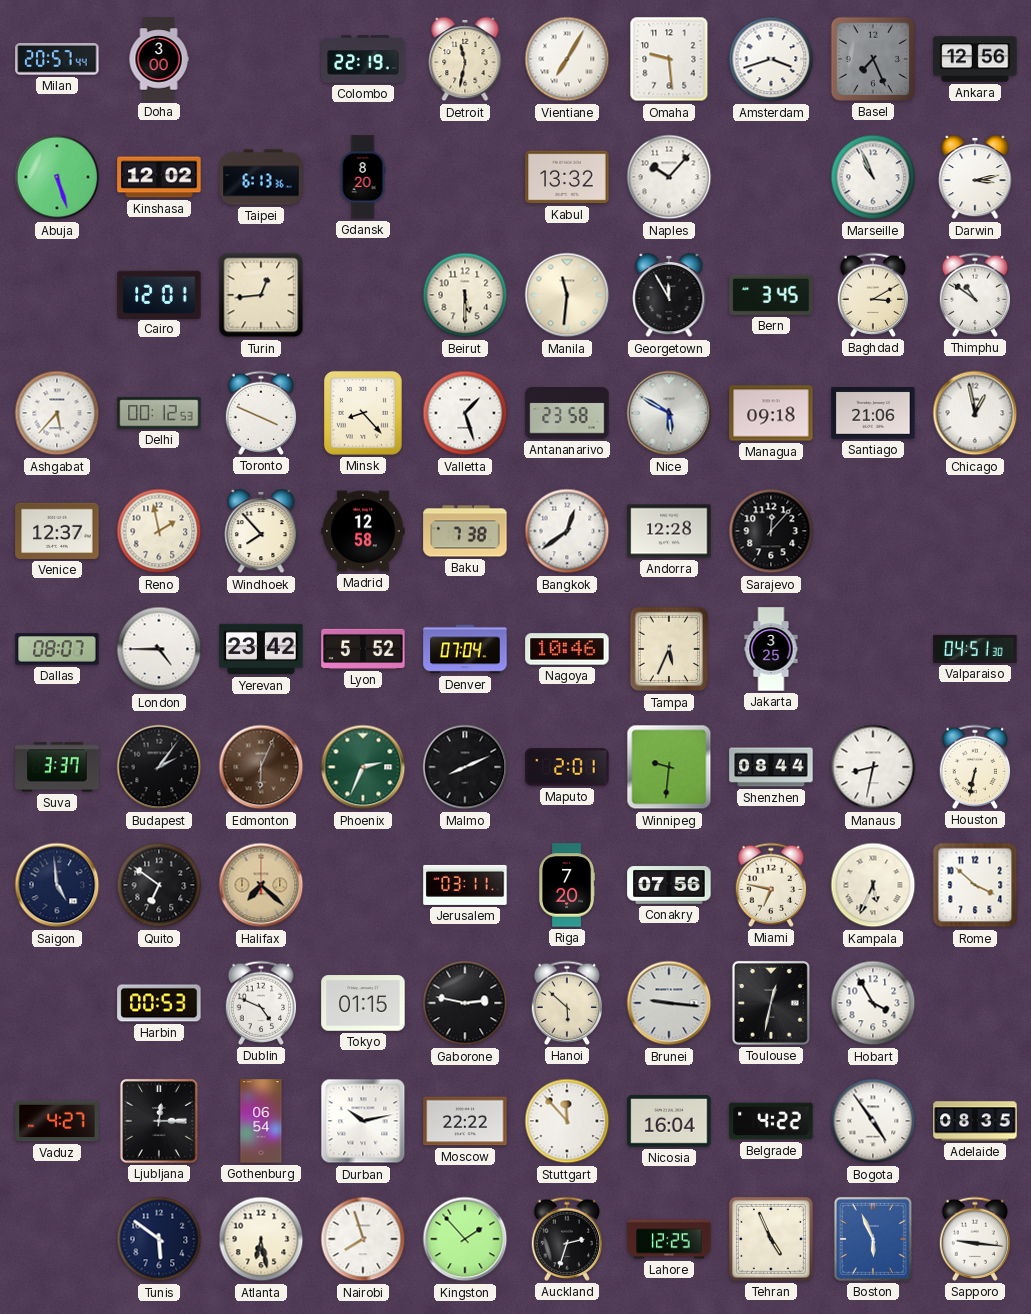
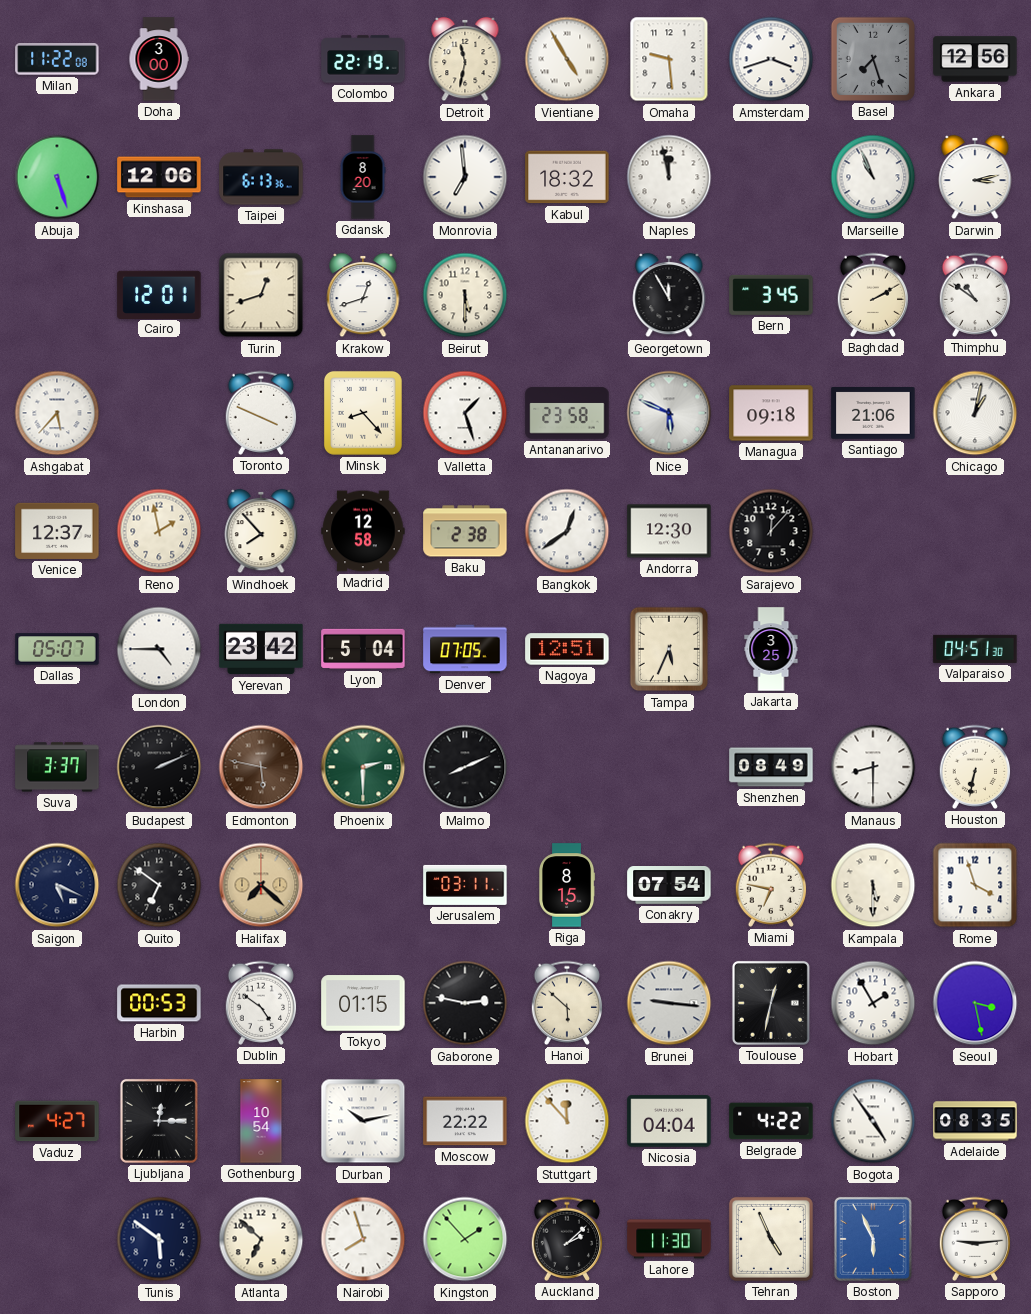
Milan: 20:57 -> 11:22
Vientiane: 7:05 -> 4:55
Basel: 7:26 -> 7:27
Kinshasa: 12:02 -> 12:06
Monrovia: none -> 6:59
Kabul: 13:32 -> 18:32
Naples: 10:07 -> 11:58
Turin: 12:44 -> 12:42
Krakow: none -> 12:42
Manila: 11:31 -> none
Baghdad: 3:10 -> 2:10
Delhi: 00:12 -> none
Nice: 5:50 -> 5:49
Chicago: 12:58 -> 1:02
Baku: 7:38 -> 2:38
Andorra: 12:28 -> 12:30
Dallas: 08:07 -> 05:07
Lyon: 5:52 -> 5:04
Denver: 07:04 -> 07:05
Nagoya: 10:46 -> 12:51
Budapest: 2:06 -> 2:11
Edmonton: 6:04 -> 5:47
Phoenix: 2:34 -> 2:30
Maputo: 2:01 -> none
Winnipeg: 9:31 -> none
Shenzhen: 08:44 -> 08:49
Manaus: 8:32 -> 8:30
Saigon: 4:59 -> 5:19
Riga: 7:20 -> 8:15
Conakry: 07:56 -> 07:54
Kampala: 5:34 -> 5:30
Rome: 3:52 -> 3:57
Dublin: 4:49 -> 4:51
Hobart: 3:55 -> 1:55
Seoul: none -> 3:28
Gothenburg: 06:54 -> 10:54
Nicosia: 16:04 -> 04:04
Atlanta: 6:28 -> 6:52
Auckland: 2:33 -> 2:08
Lahore: 12:25 -> 11:30
Sapporo: 9:16 -> 9:14
